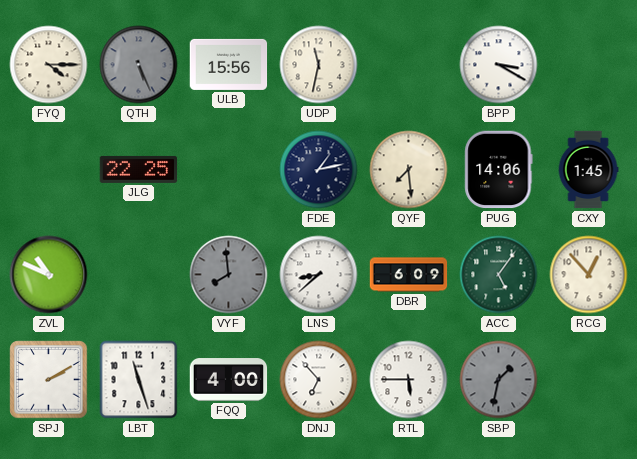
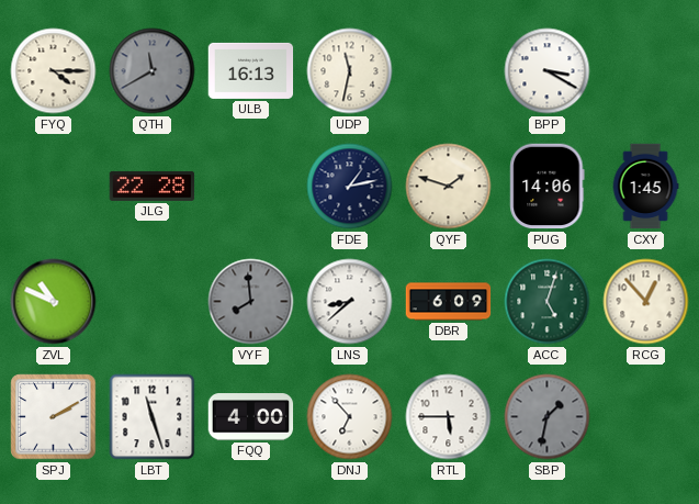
QTH: 5:26 -> 11:40
ULB: 15:56 -> 16:13
JLG: 22:25 -> 22:28
QYF: 7:29 -> 1:48
ACC: 5:06 -> 5:03
